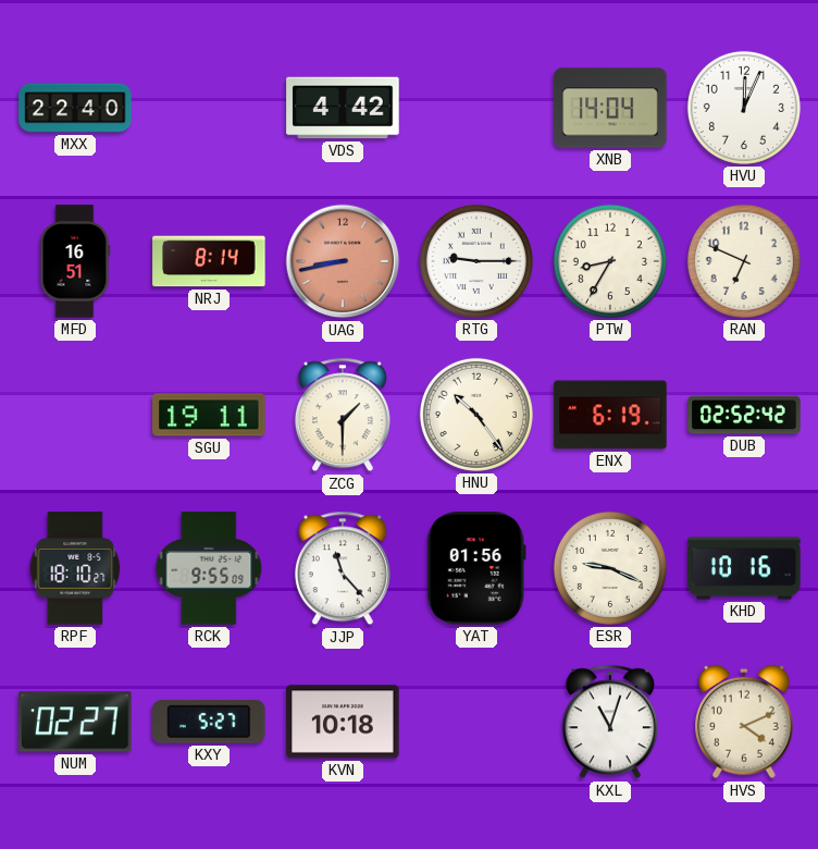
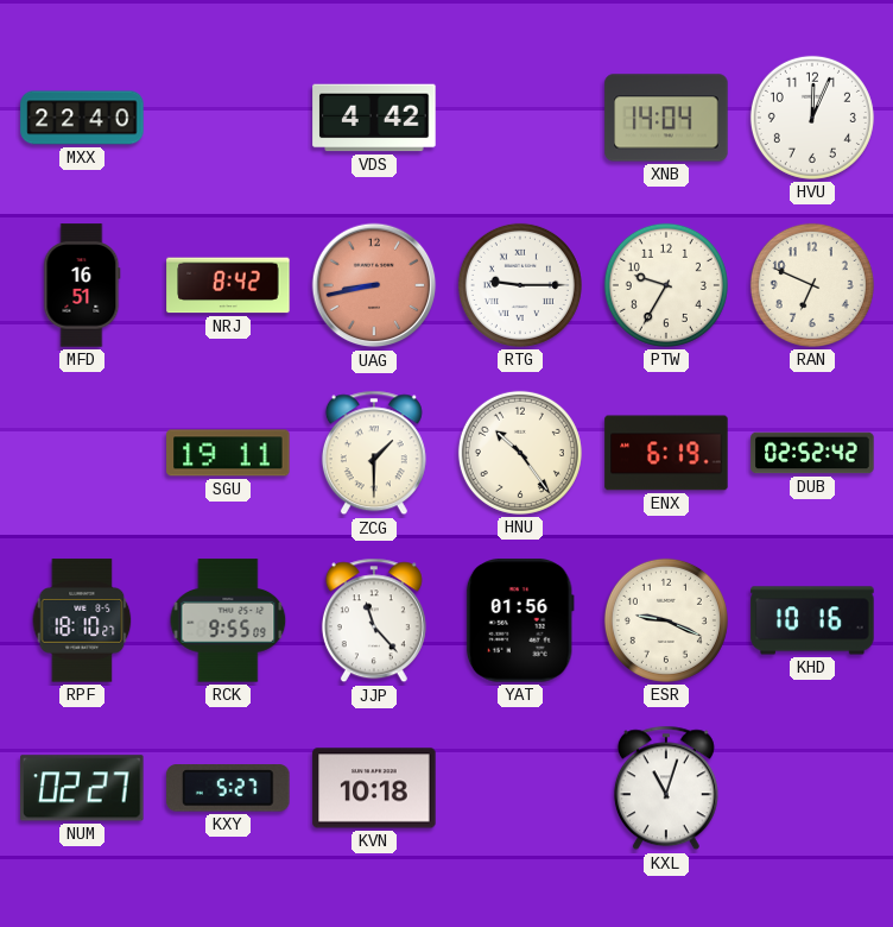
NRJ: 8:14 -> 8:42
PTW: 8:35 -> 9:35
HVS: 4:11 -> none
